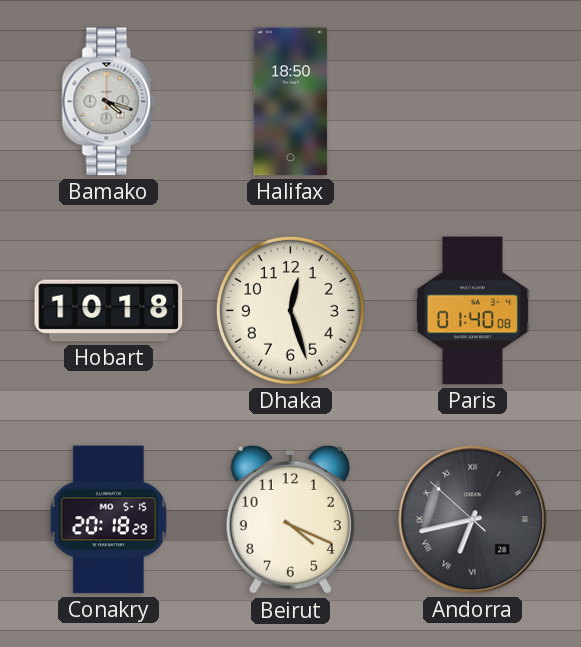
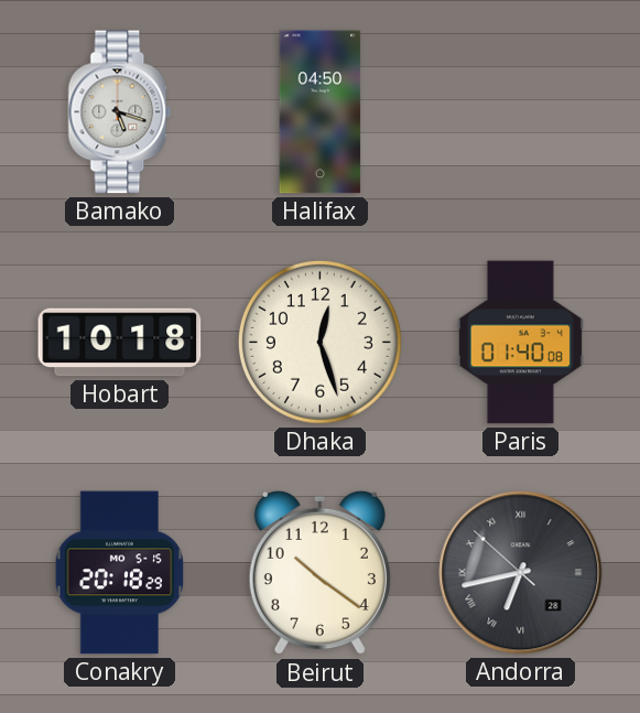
Bamako: 4:18 -> 5:18
Halifax: 18:50 -> 04:50
Beirut: 4:19 -> 10:21
